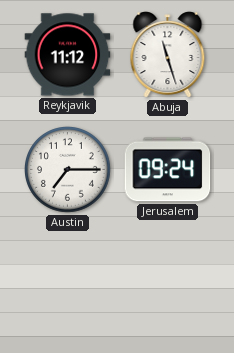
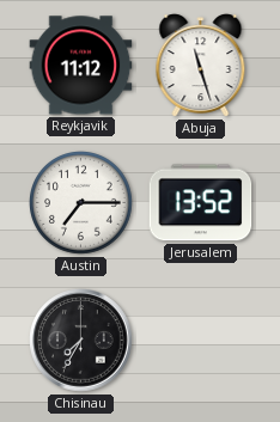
Jerusalem: 09:24 -> 13:52
Chisinau: none -> 7:35
